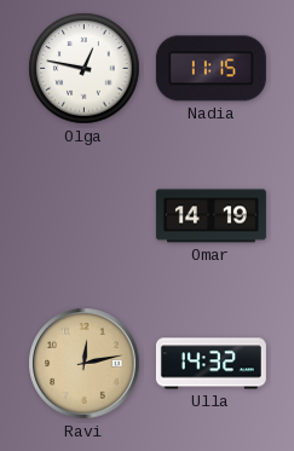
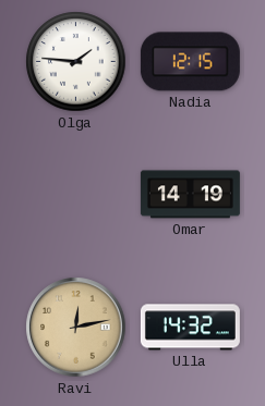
Olga: 12:47 -> 1:46
Nadia: 11:15 -> 12:15
